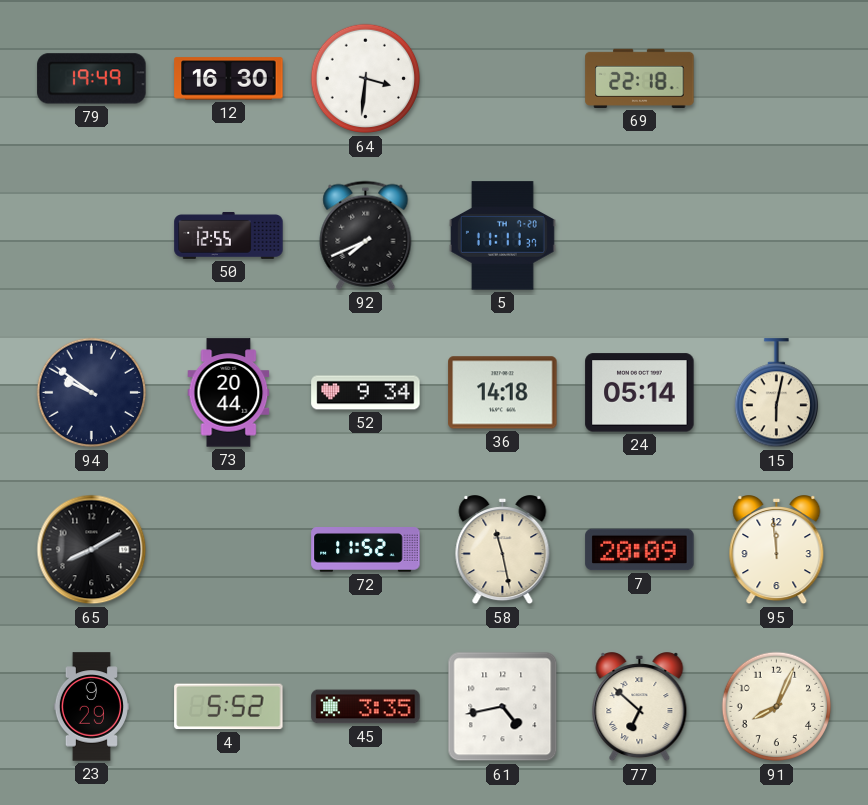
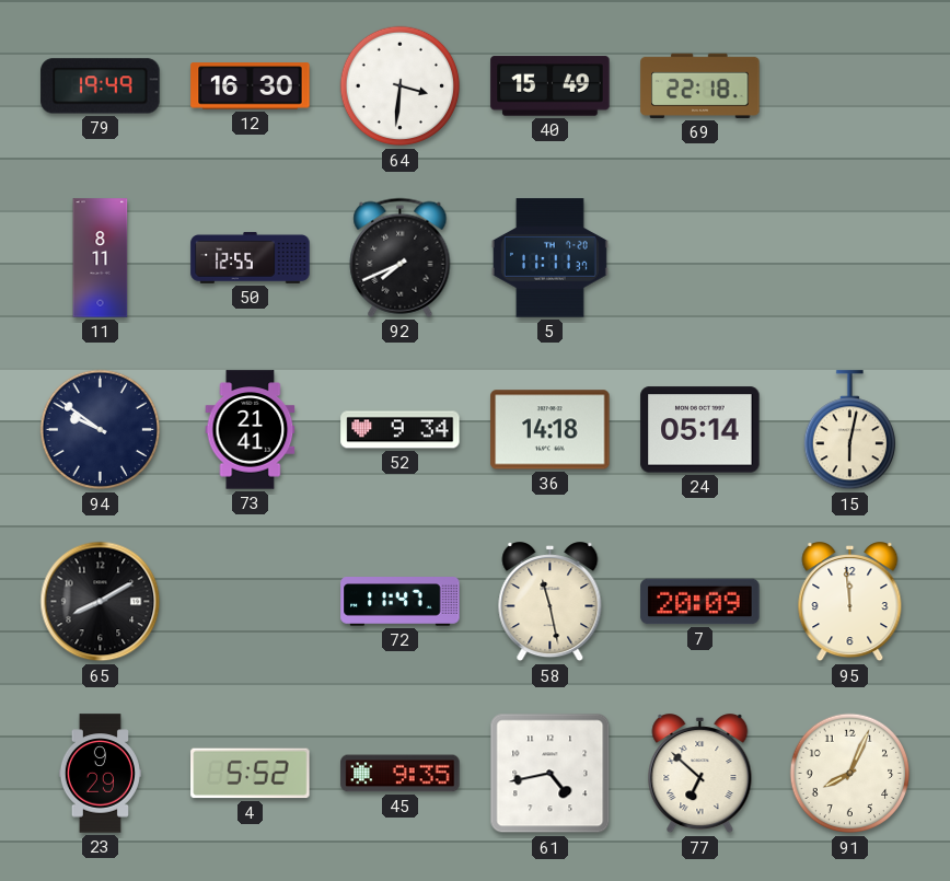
40: none -> 15:49
11: none -> 8:11
73: 20:44 -> 21:41
72: 11:52 -> 11:47
45: 3:35 -> 9:35
